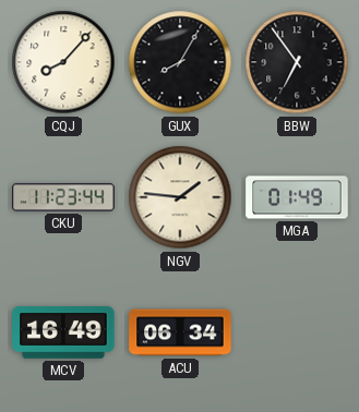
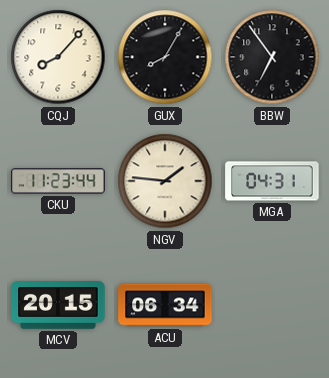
MGA: 01:49 -> 04:31
MCV: 16:49 -> 20:15
